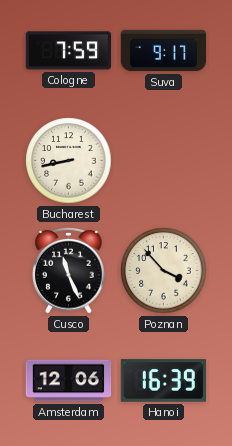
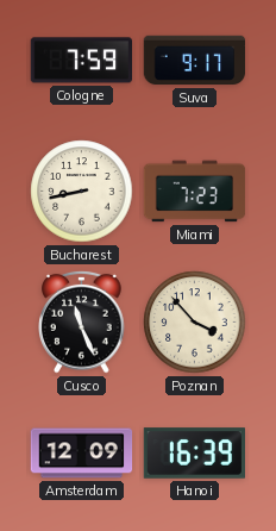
Miami: none -> 7:23
Amsterdam: 12:06 -> 12:09
